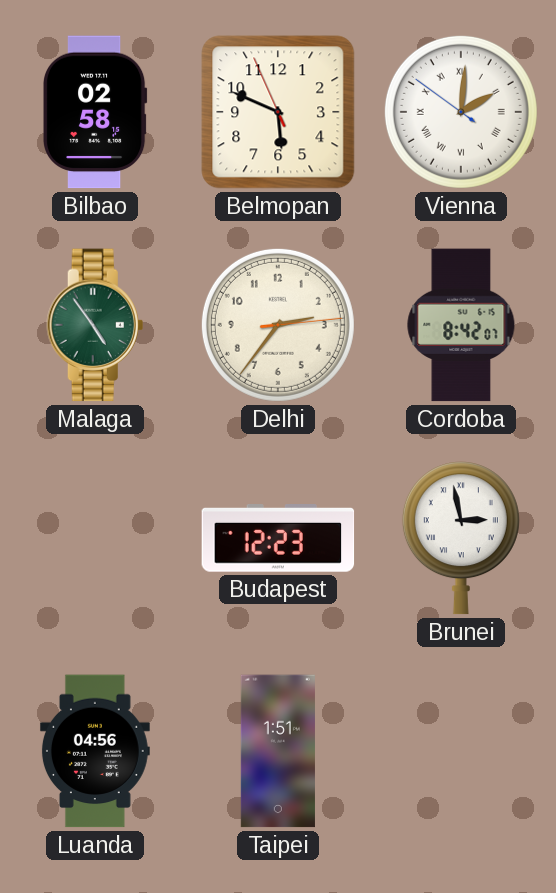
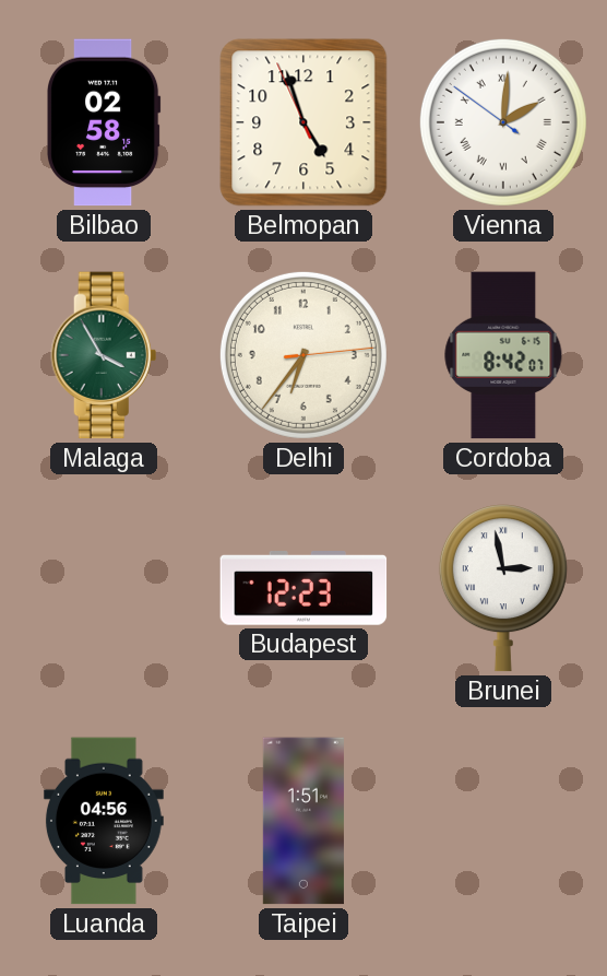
Belmopan: 5:48 -> 4:56
Malaga: 4:54 -> 3:55
Delhi: 2:36 -> 6:36
